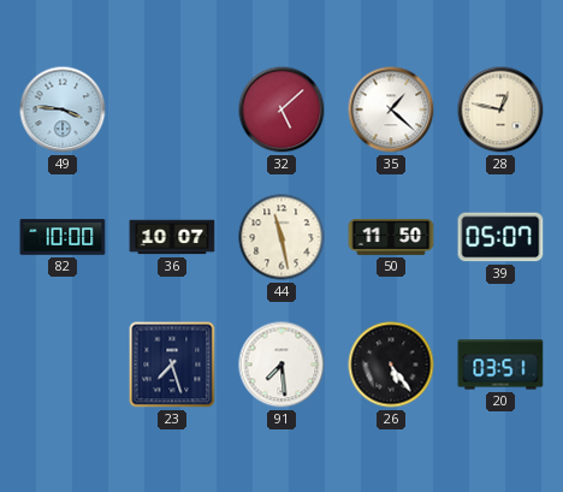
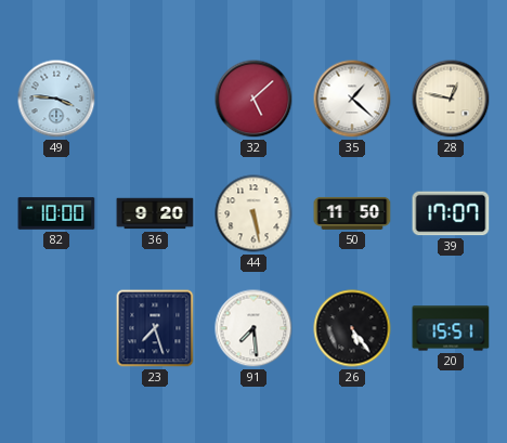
36: 10:07 -> 9:20
44: 11:28 -> 5:28
39: 05:07 -> 17:07
20: 03:51 -> 15:51
